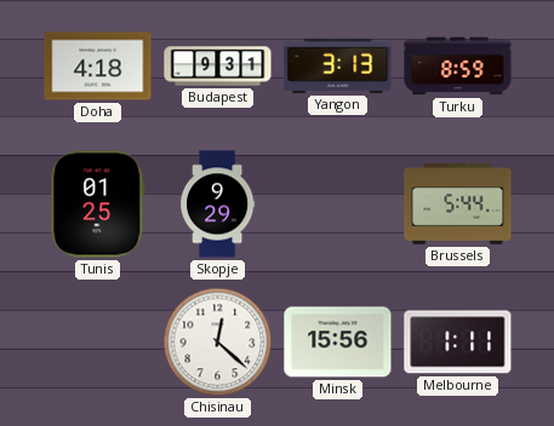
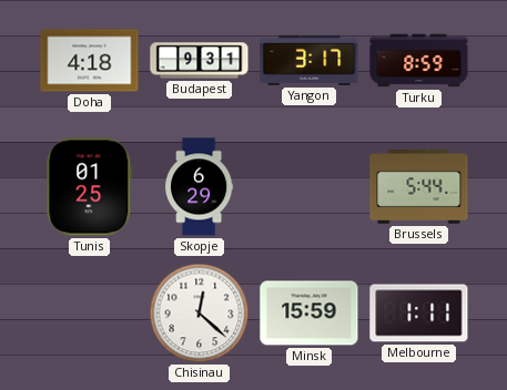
Yangon: 3:13 -> 3:17
Skopje: 9:29 -> 6:29
Minsk: 15:56 -> 15:59
